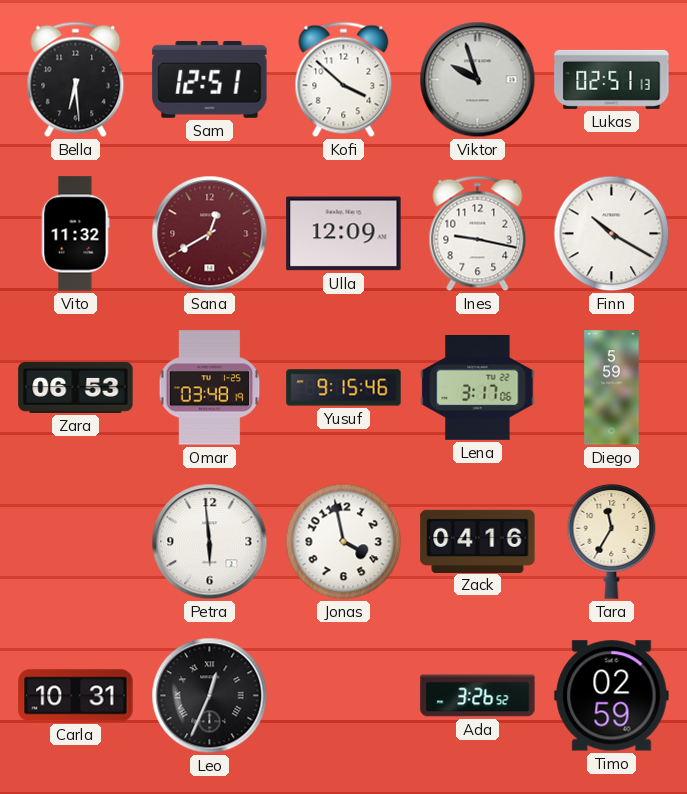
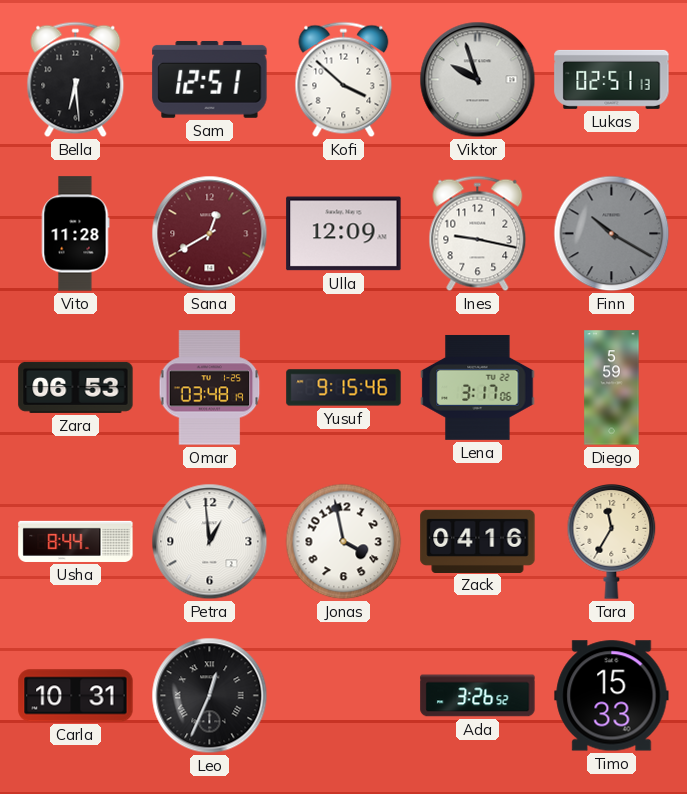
Vito: 11:32 -> 11:28
Finn dial: white -> grey
Usha: none -> 8:44
Petra: 5:59 -> 12:59
Timo: 02:59 -> 15:33
